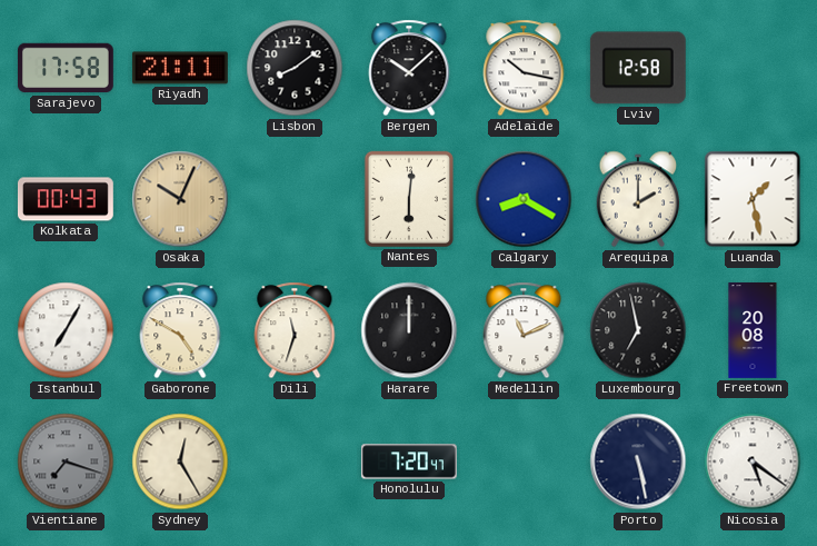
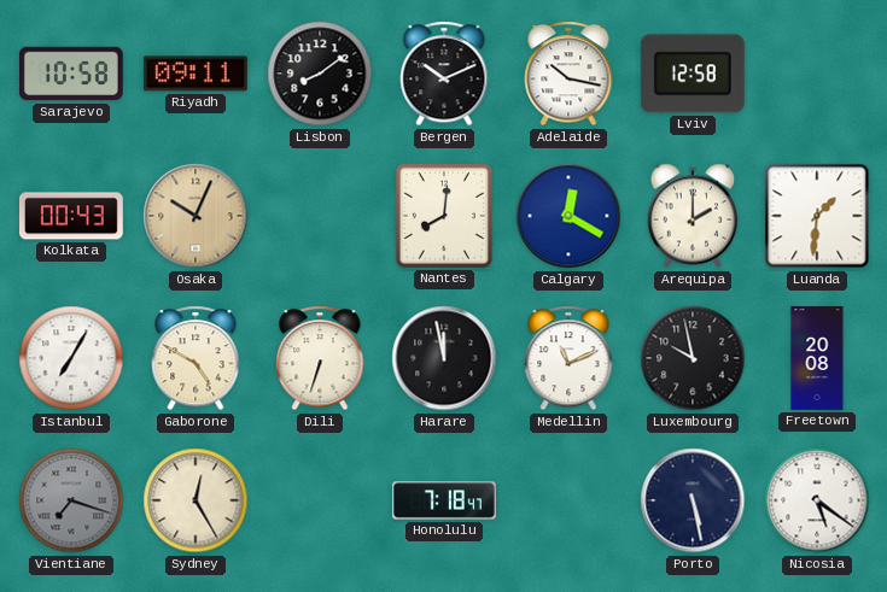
Sarajevo: 17:58 -> 10:58
Riyadh: 21:11 -> 09:11
Bergen: 10:08 -> 10:11
Nantes: 6:01 -> 8:01
Calgary: 8:20 -> 12:20
Luanda: 1:28 -> 1:31
Dili: 11:33 -> 6:33
Harare: 12:00 -> 11:58
Luxembourg: 6:58 -> 9:58
Honolulu: 7:20 -> 7:18
